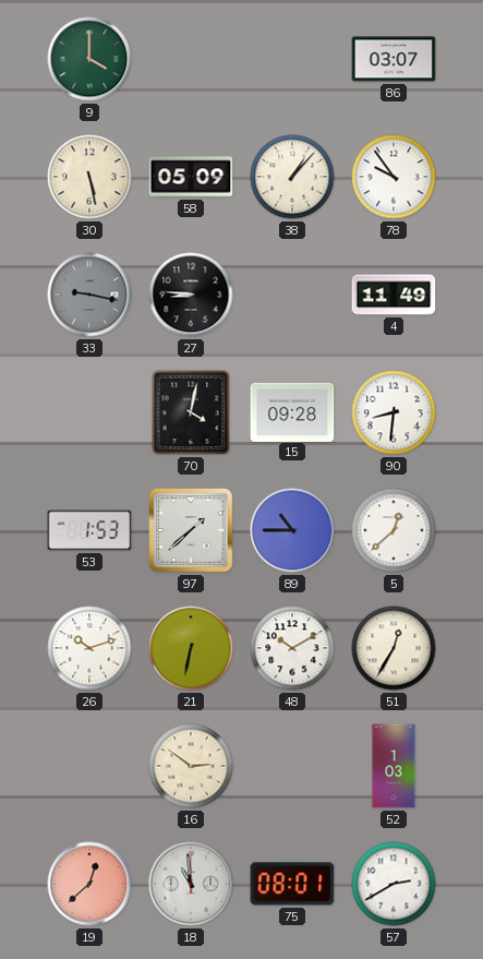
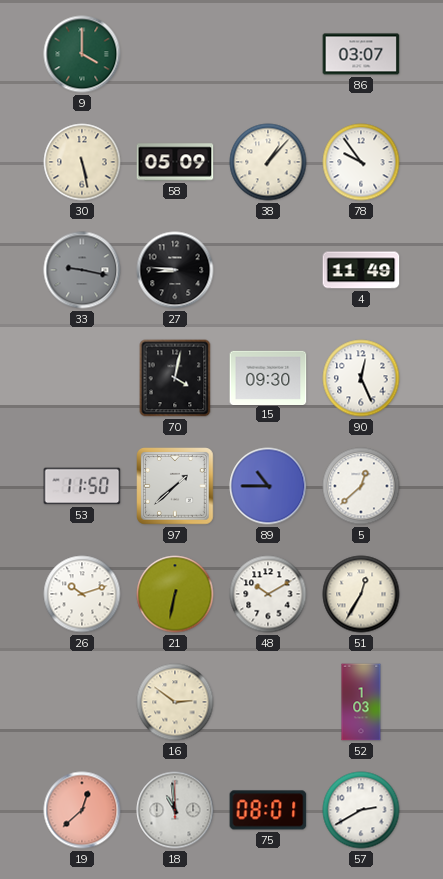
15: 09:28 -> 09:30
90: 8:31 -> 12:26
53: 1:53 -> 11:50
